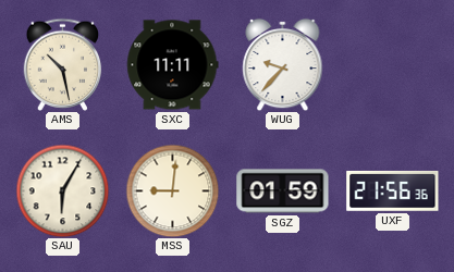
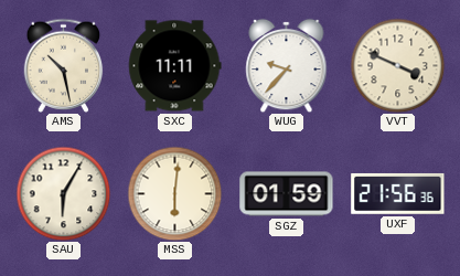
VVT: none -> 3:49
MSS: 9:01 -> 6:01
